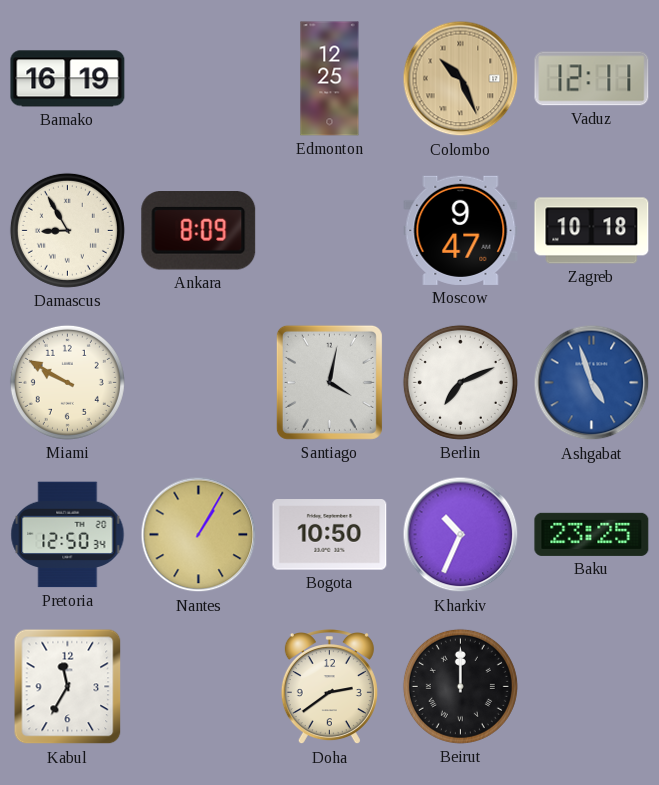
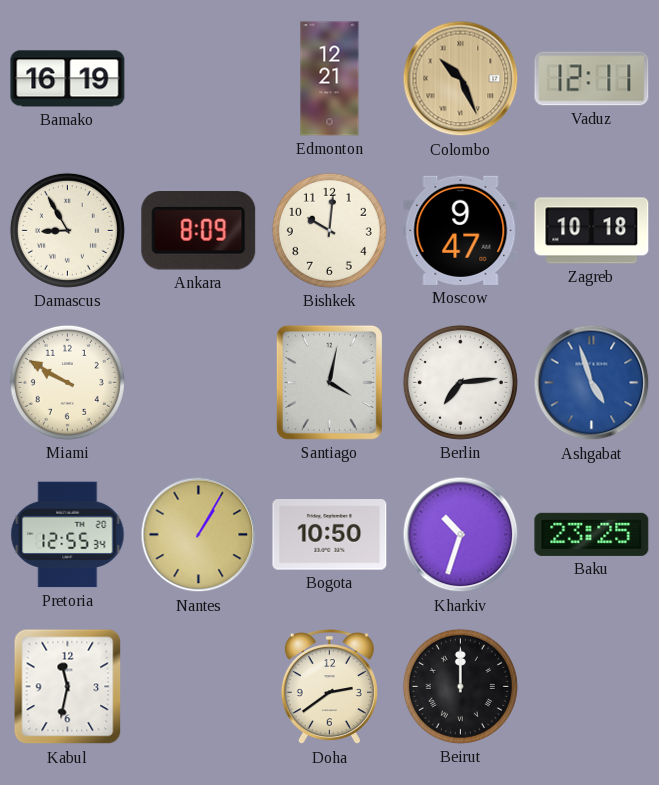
Edmonton: 12:25 -> 12:21
Bishkek: none -> 10:01
Berlin: 7:11 -> 7:14
Pretoria: 12:50 -> 12:55
Kharkiv: 10:34 -> 10:33
Kabul: 11:35 -> 11:32
